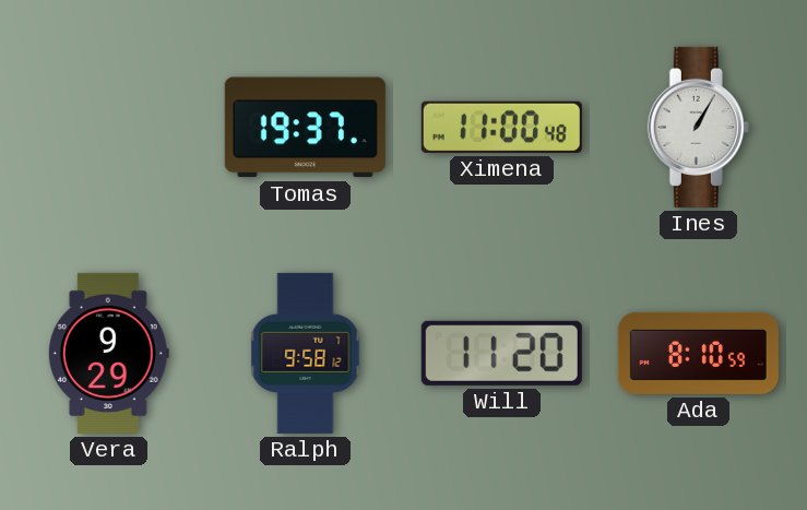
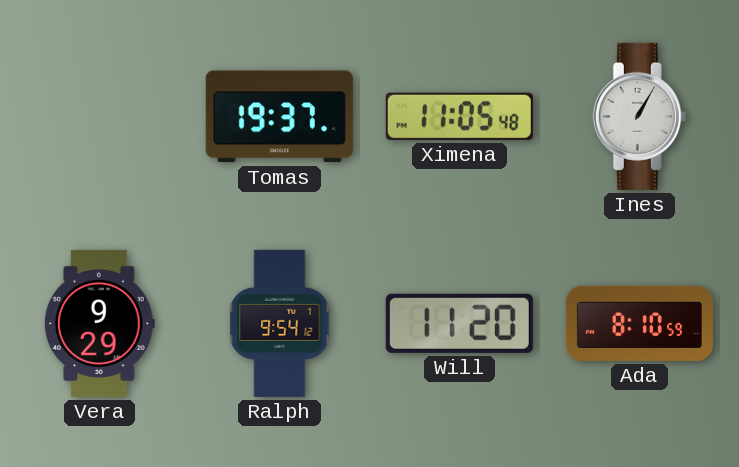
Ximena: 11:00 -> 11:05
Ralph: 9:58 -> 9:54
